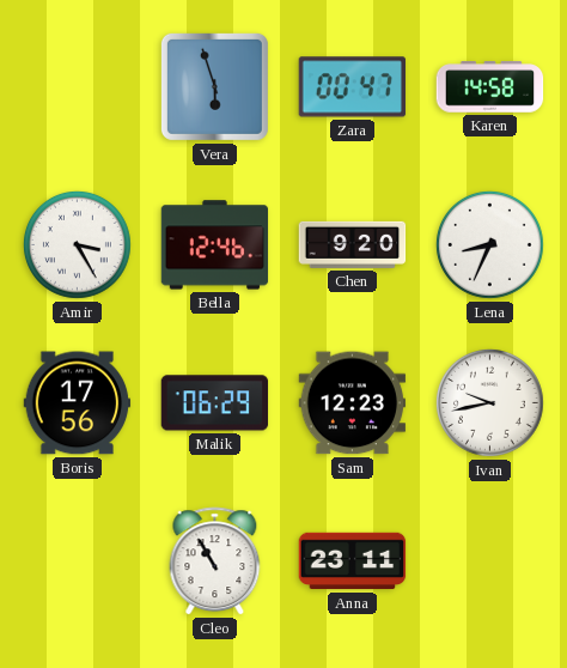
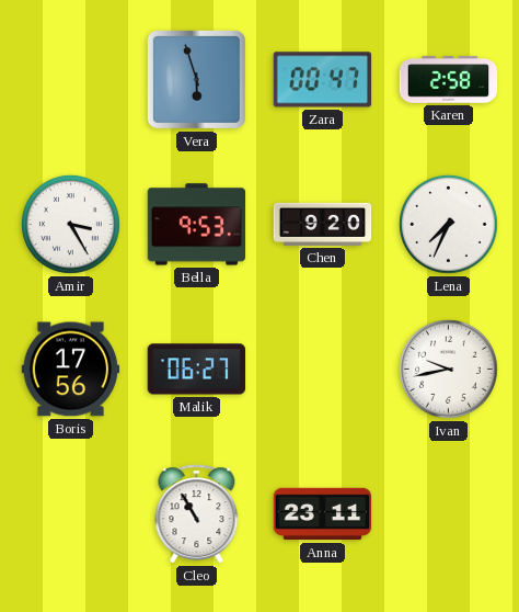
Karen: 14:58 -> 2:58
Bella: 12:46 -> 9:53
Lena: 8:34 -> 7:34
Malik: 06:29 -> 06:27
Sam: 12:23 -> none
